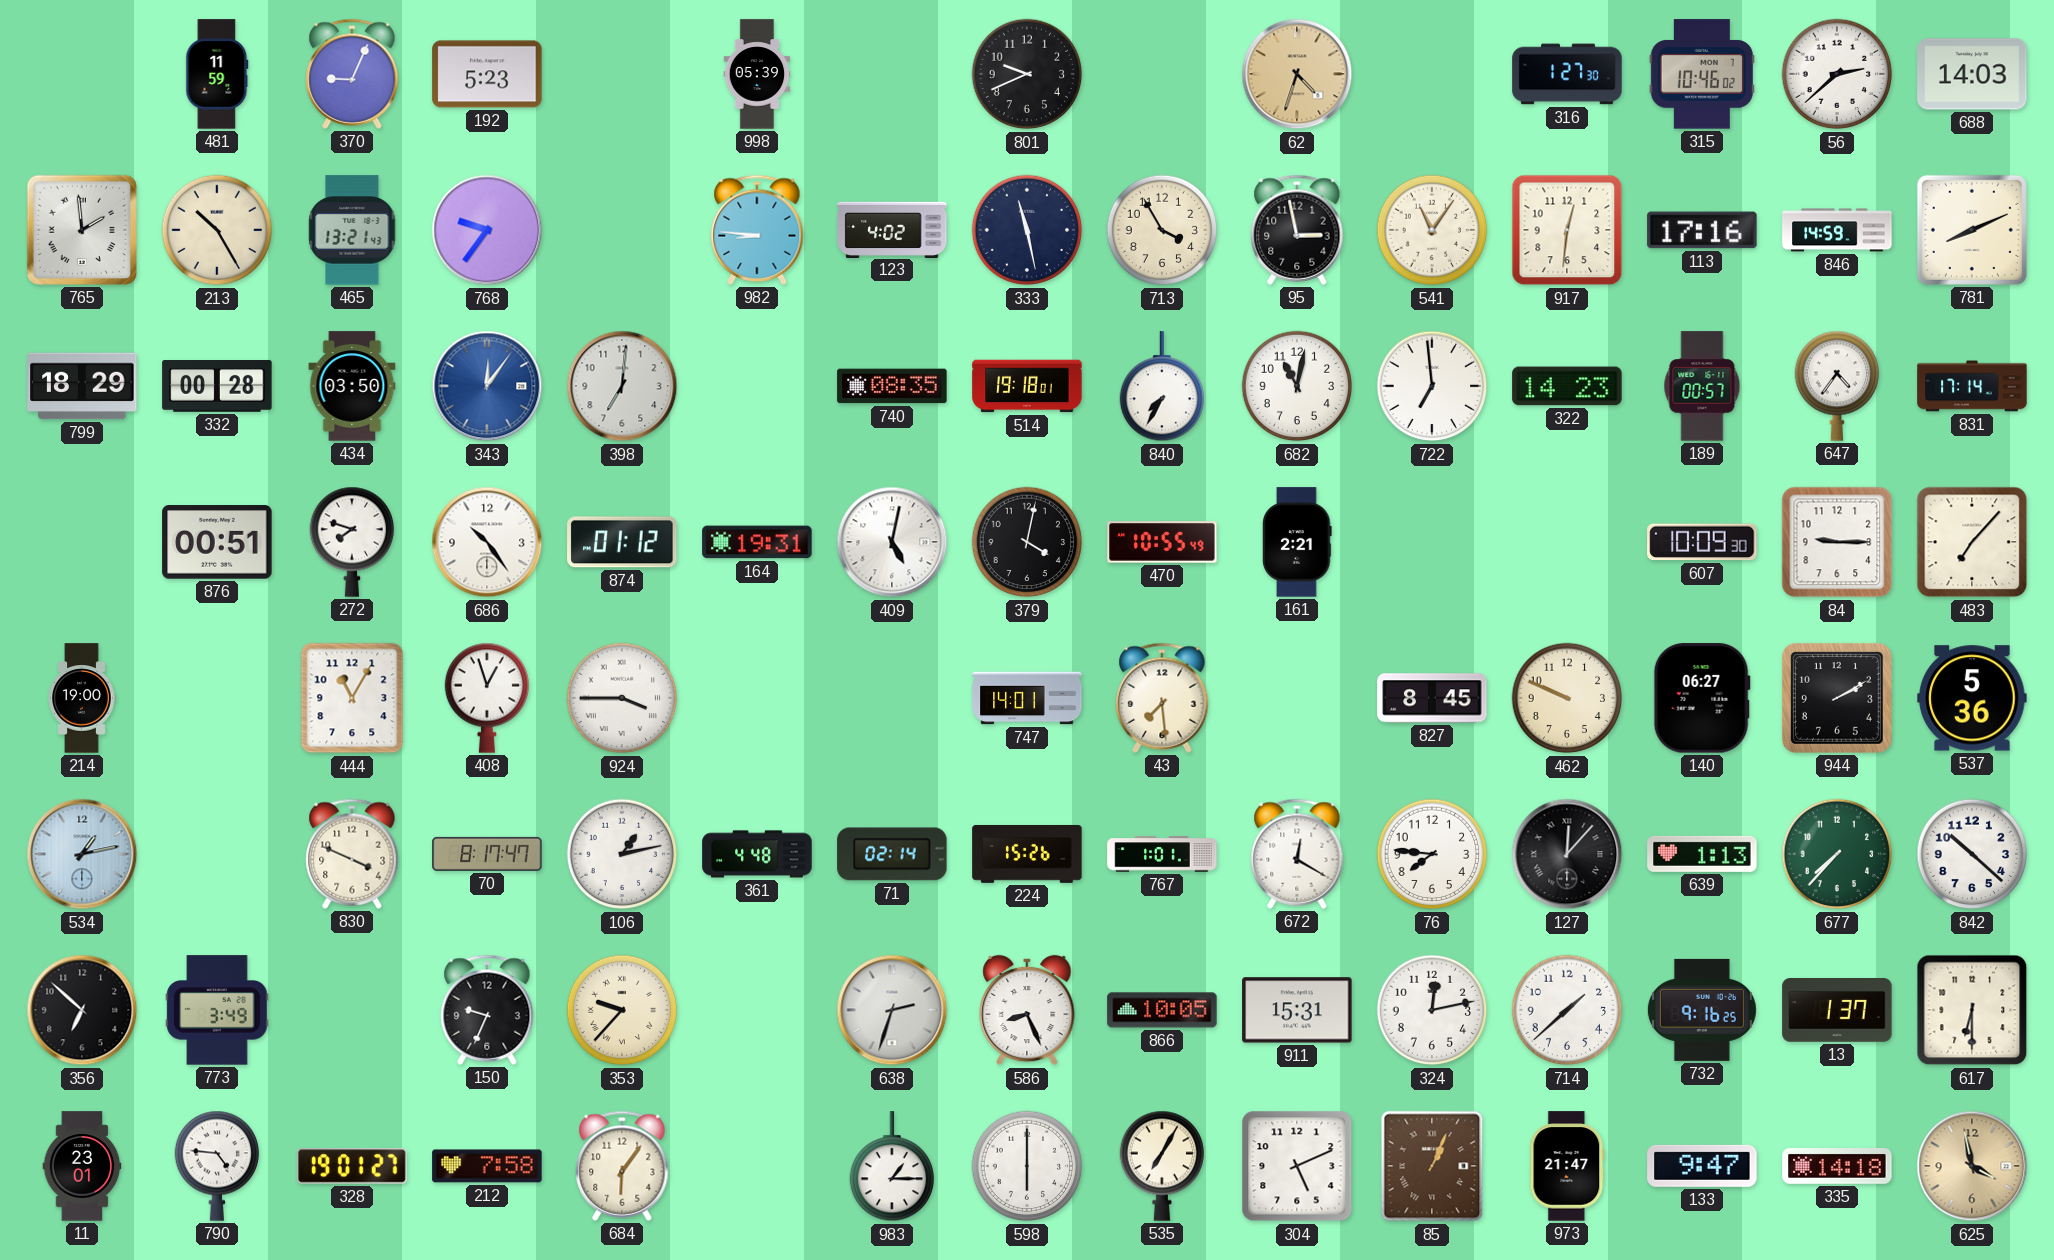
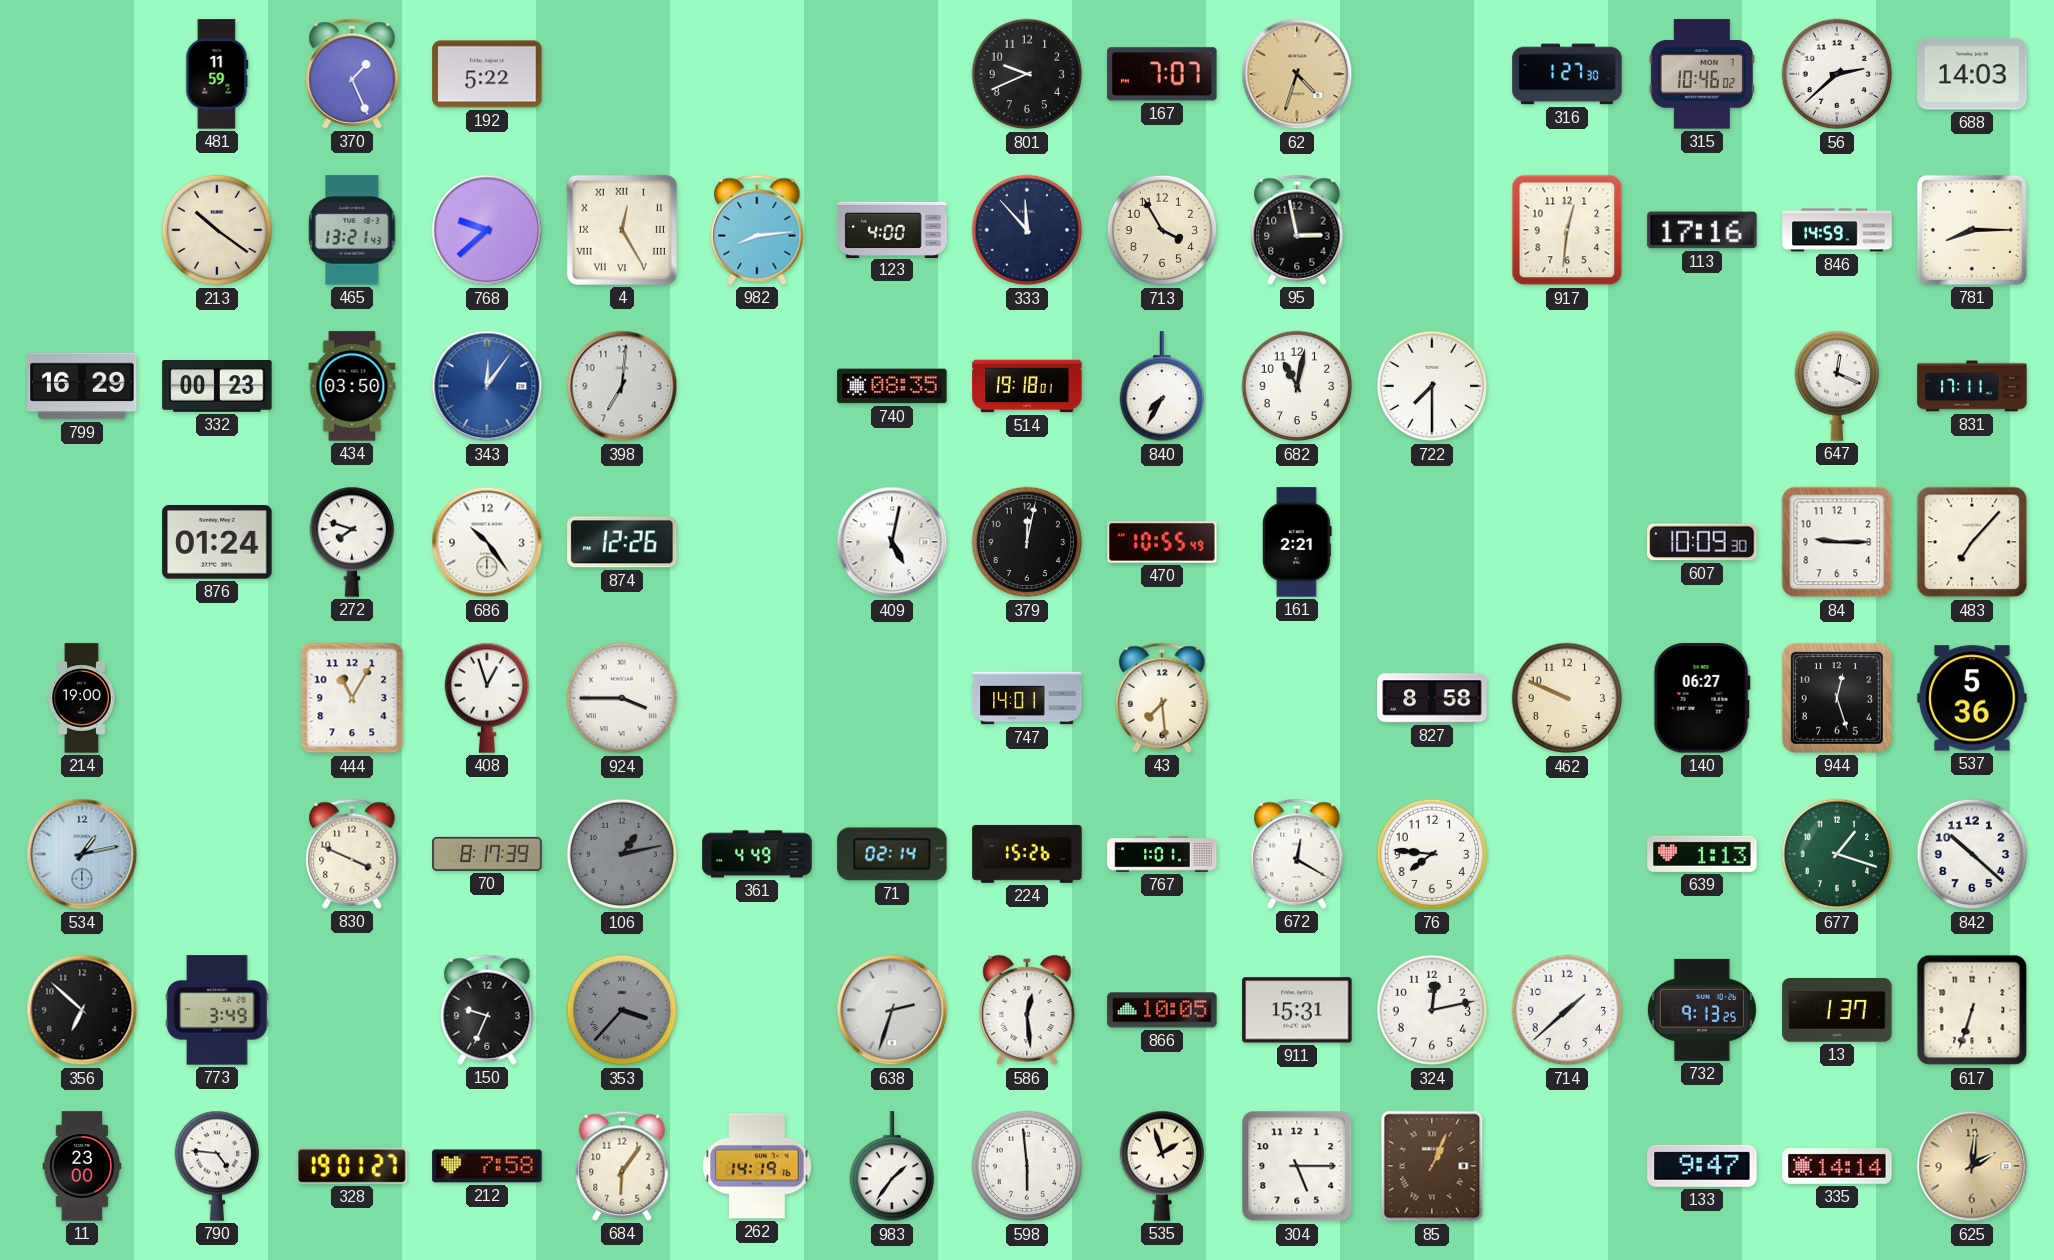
370: 9:04 -> 1:26
192: 5:23 -> 5:22
998: 05:39 -> none
167: none -> 7:07
765: 1:59 -> none
213: 10:25 -> 10:21
768: 9:36 -> 9:38
4: none -> 12:25
982: 8:46 -> 8:14
123: 4:02 -> 4:00
333: 11:28 -> 11:53
541: 11:06 -> none
781: 8:11 -> 8:15
799: 18:29 -> 16:29
332: 00:28 -> 00:23
722: 6:59 -> 7:30
322: 14:23 -> none
189: 00:57 -> none
647: 4:36 -> 12:19
831: 17:14 -> 17:11
876: 00:51 -> 01:24
874: 01:12 -> 12:26
164: 19:31 -> none
379: 4:02 -> 12:02
827: 8:45 -> 8:58
944: 2:10 -> 12:27
70: 8:17:47 -> 8:17:39
106 dial: white -> grey
361: 4:48 -> 4:49
127: 12:07 -> none
677: 7:37 -> 1:18
353: 9:37 -> 3:37
353 dial: cream -> grey
586: 8:26 -> 12:29
732: 9:16 -> 9:13
617: 6:30 -> 6:33
11: 23:01 -> 23:00
262: none -> 14:19
983: 1:15 -> 1:36
598: 6:00 -> 5:59
535: 7:05 -> 1:57
304: 5:11 -> 5:15
973: 21:47 -> none
335: 14:18 -> 14:14
625: 3:58 -> 2:01
